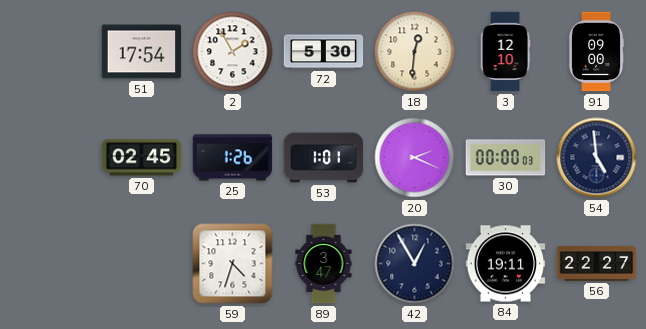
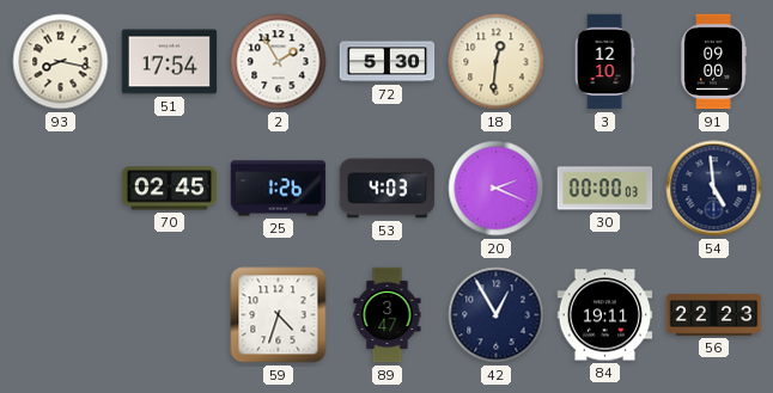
93: none -> 8:17
53: 1:01 -> 4:03
56: 22:27 -> 22:23
